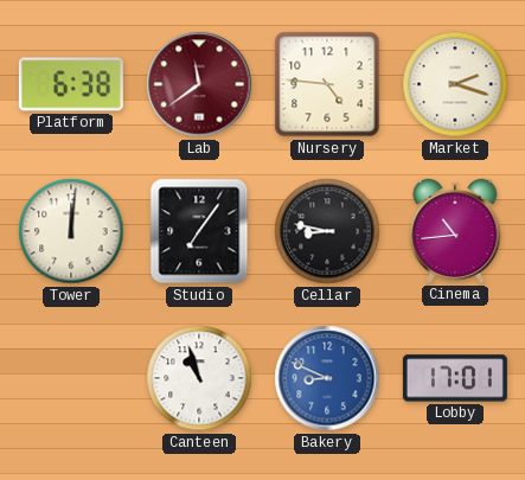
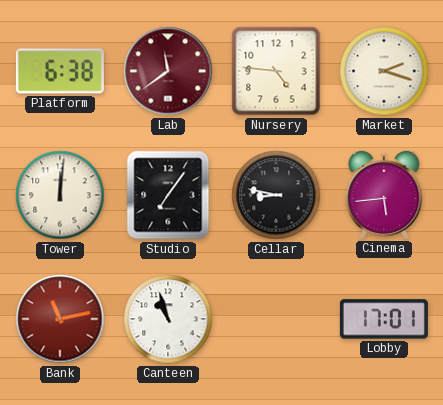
Cinema: 10:44 -> 5:44
Bank: none -> 11:13
Bakery: 8:49 -> none
